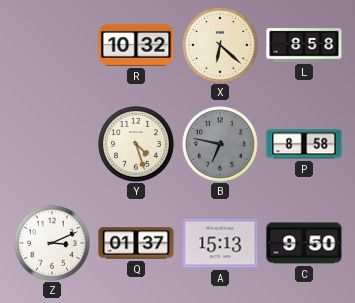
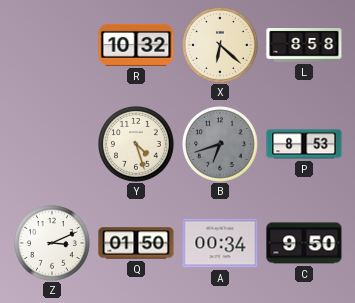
B: 6:47 -> 6:42
P: 8:58 -> 8:53
Q: 01:37 -> 01:50
A: 15:13 -> 00:34
